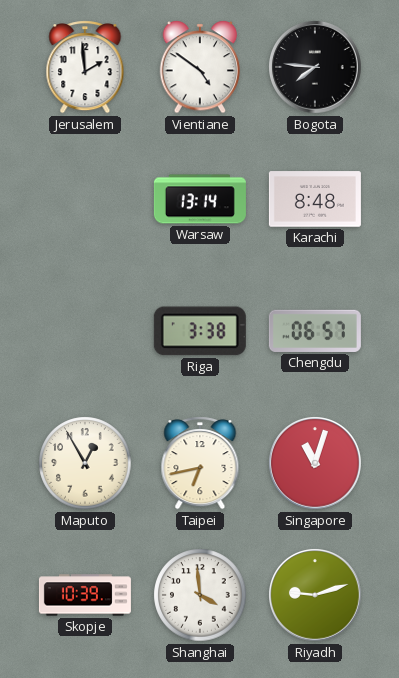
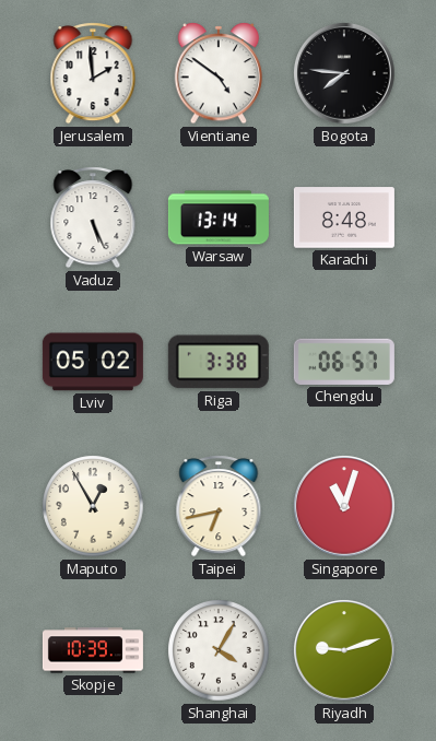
Vaduz: none -> 5:26
Lviv: none -> 05:02
Shanghai: 3:59 -> 4:05
